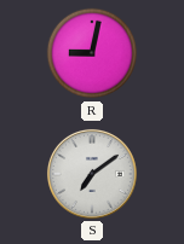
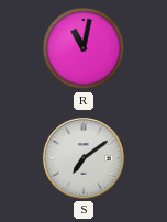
R: 9:02 -> 11:02
